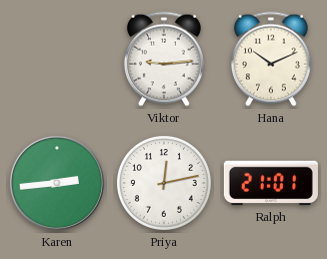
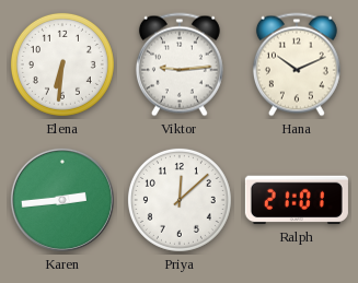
Elena: none -> 6:31
Priya: 12:13 -> 12:08
